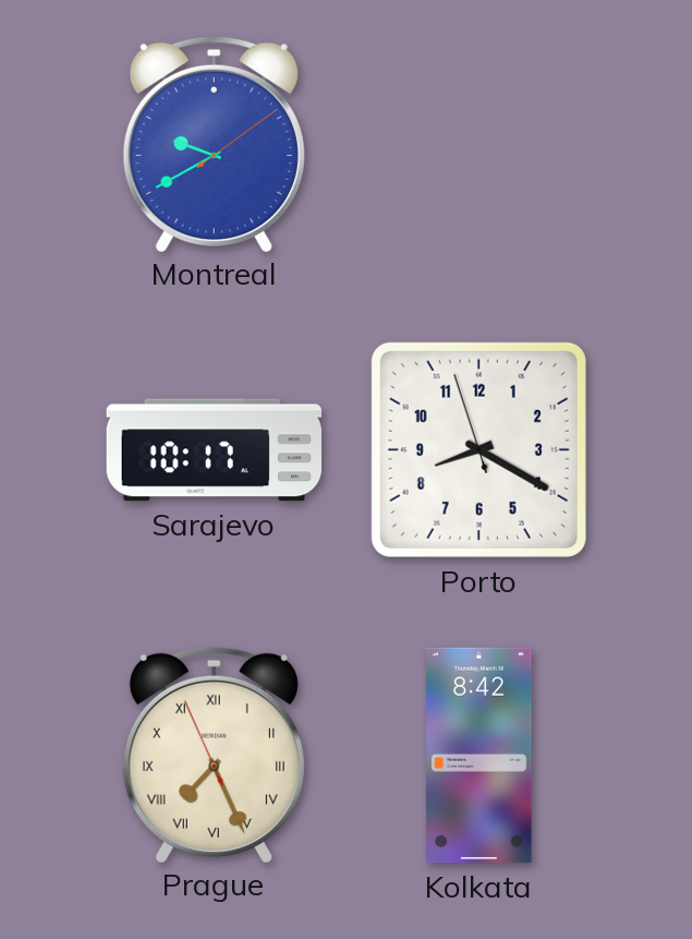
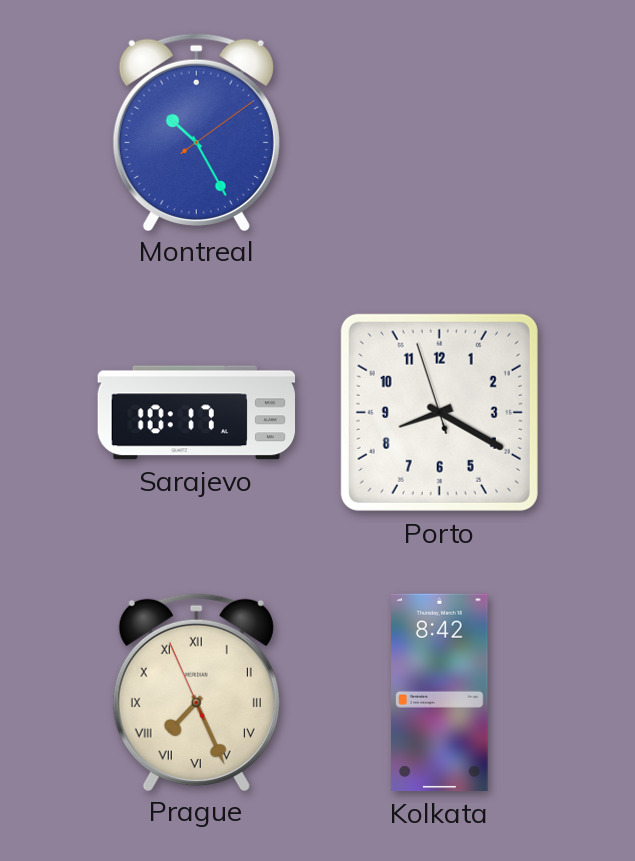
Montreal: 9:40 -> 10:25
